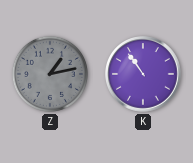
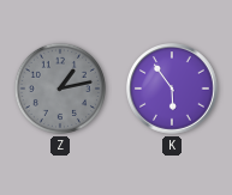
K: 10:54 -> 5:54
